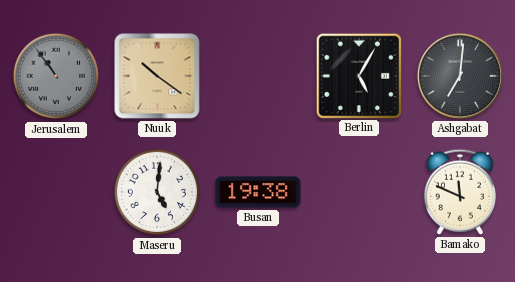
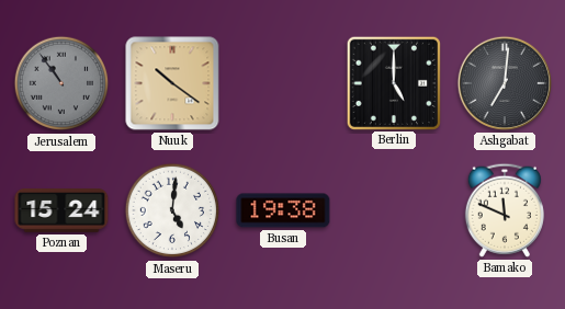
Berlin: 5:05 -> 5:00
Poznan: none -> 15:24
